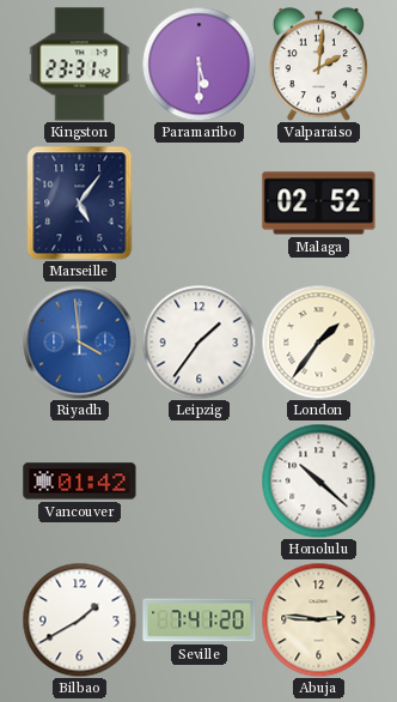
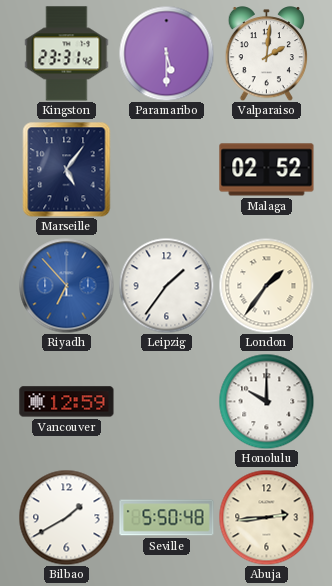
Riyadh: 3:59 -> 6:53
Vancouver: 01:42 -> 12:59
Honolulu: 10:22 -> 10:00
Seville: 7:41 -> 5:50
Abuja: 2:46 -> 2:44
